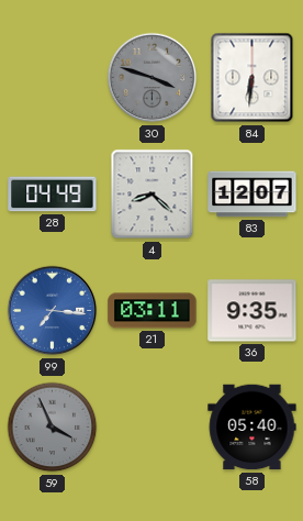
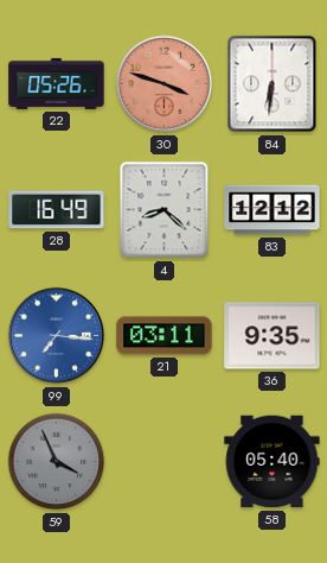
22: none -> 05:26
30 dial: grey -> salmon
28: 04:49 -> 16:49
83: 12:07 -> 12:12
